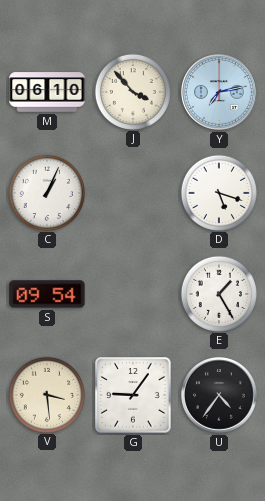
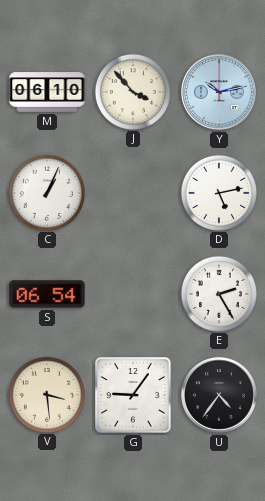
Y: 7:13 -> 10:13
D: 5:18 -> 5:13
S: 09:54 -> 06:54
E: 1:25 -> 2:25
